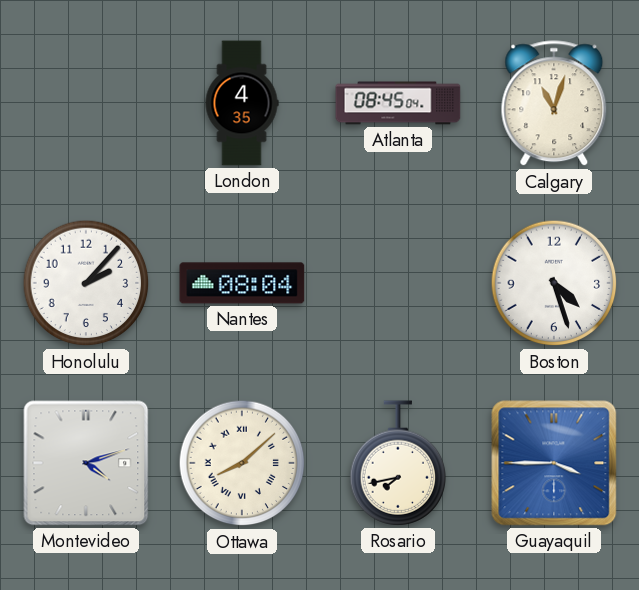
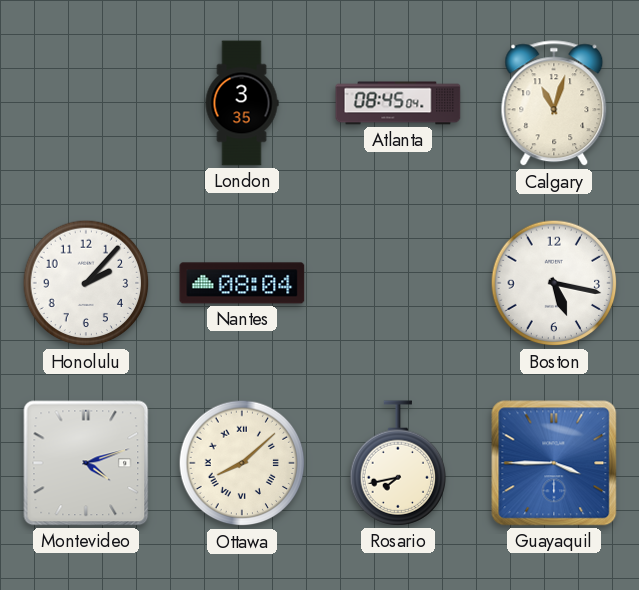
London: 4:35 -> 3:35
Boston: 4:27 -> 5:17
